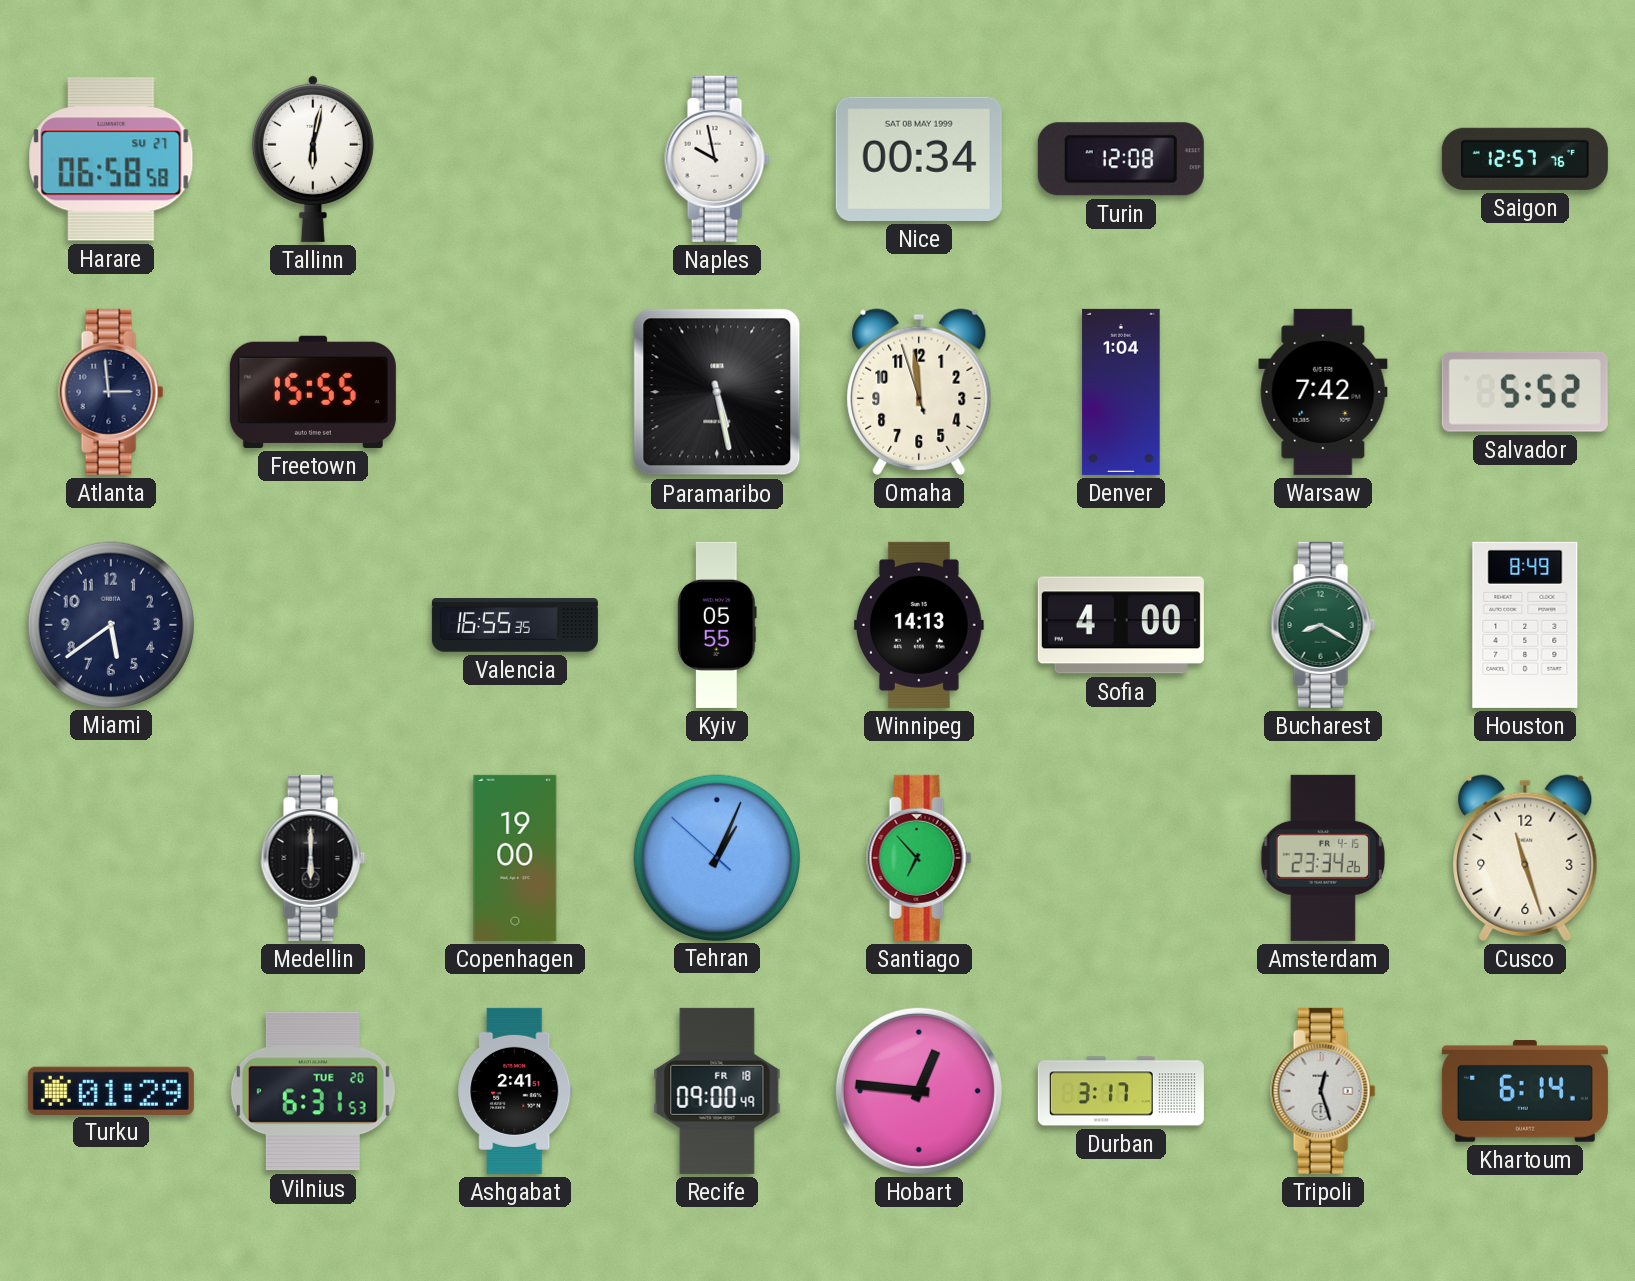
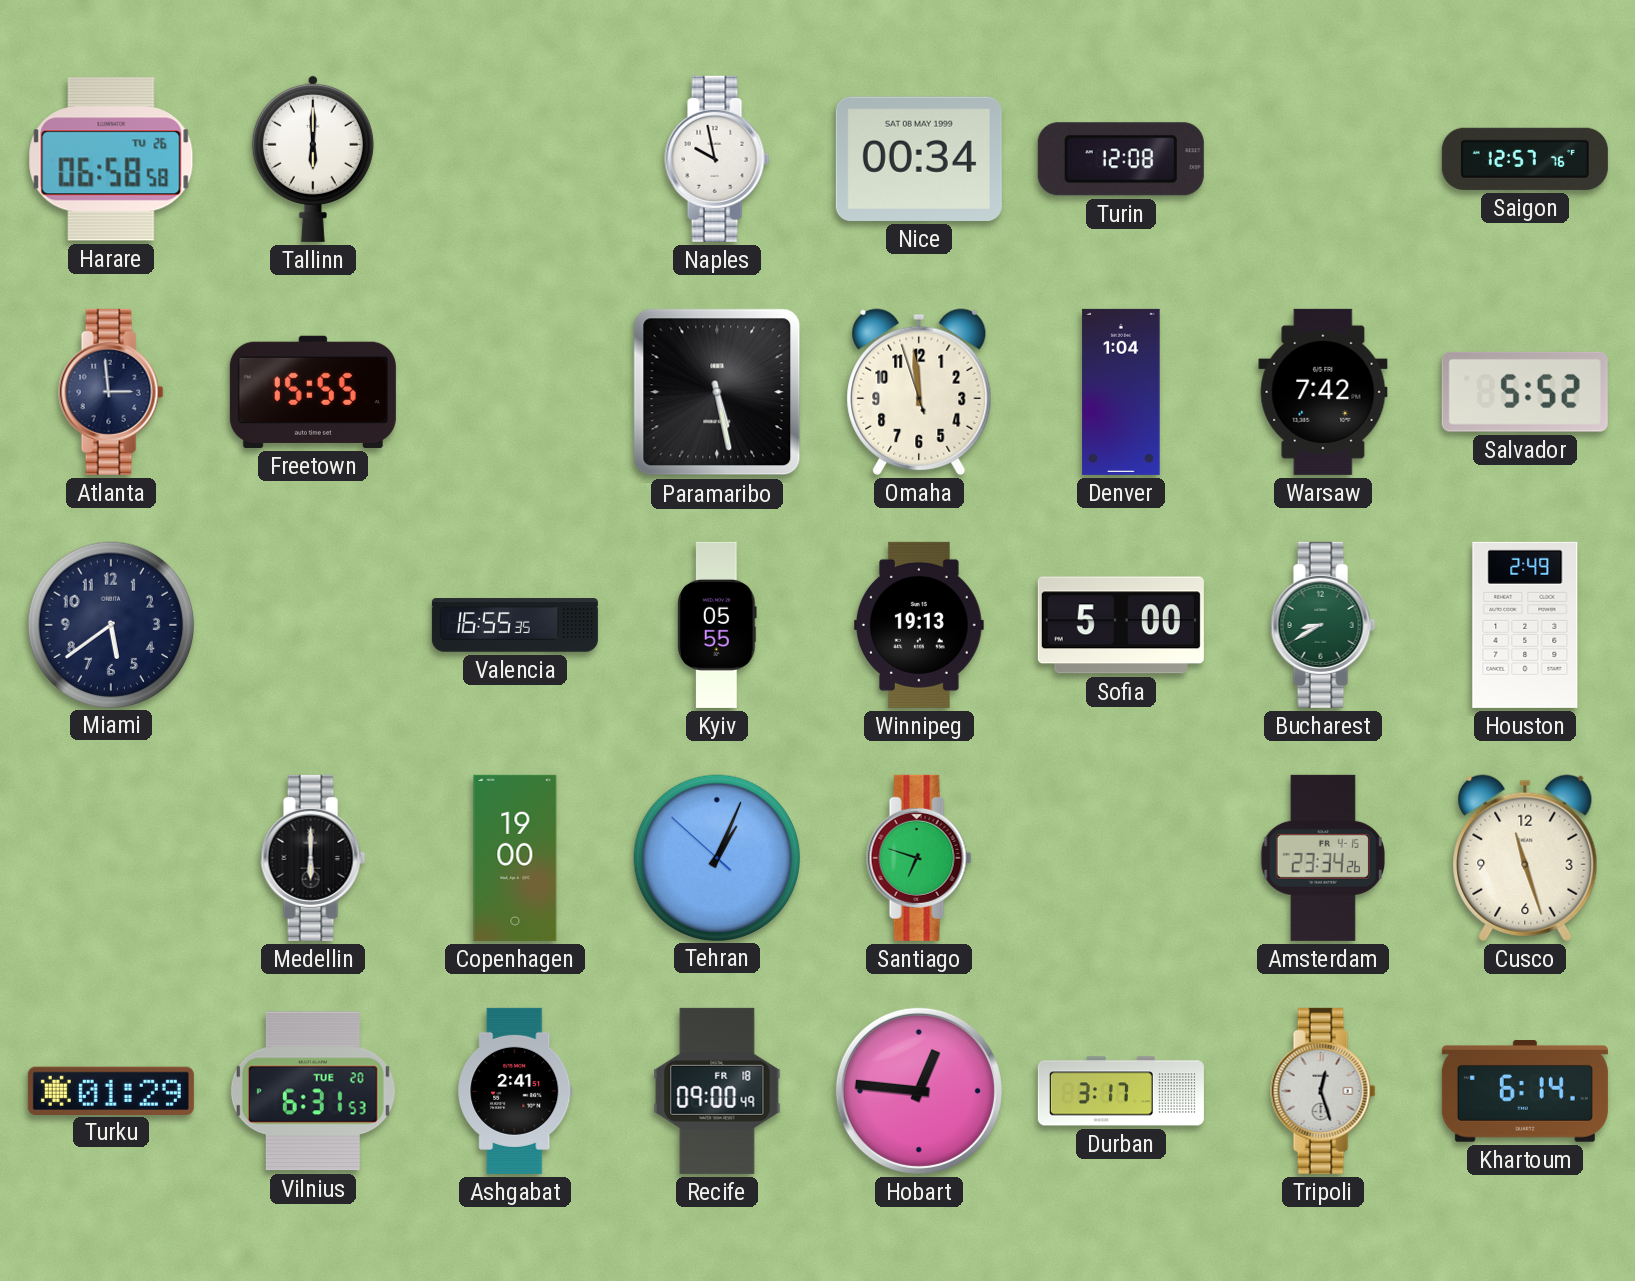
Harare date: SU 27 -> TU 26
Tallinn: 6:02 -> 6:00
Winnipeg: 14:13 -> 19:13
Sofia: 4:00 -> 5:00
Bucharest: 8:20 -> 8:40
Houston: 8:49 -> 2:49
Santiago: 6:53 -> 6:48
